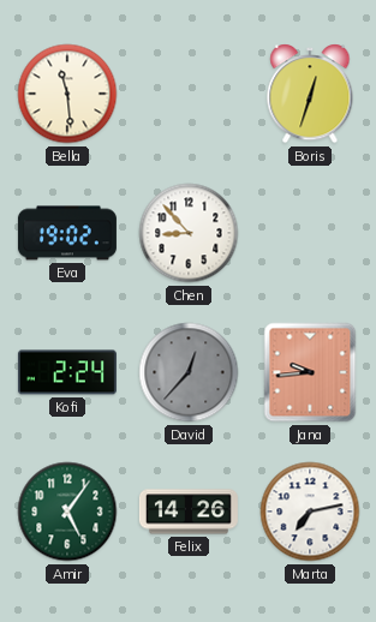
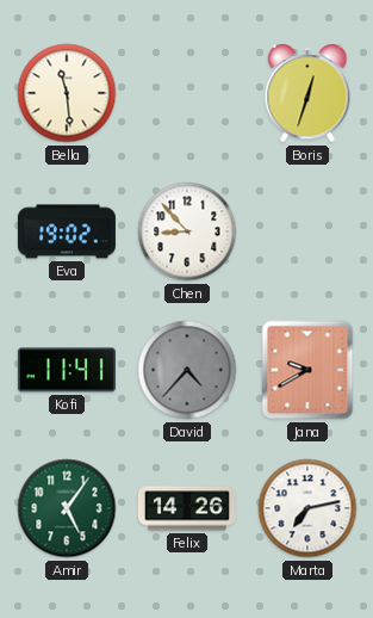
Kofi: 2:24 -> 11:41
David: 12:37 -> 4:37
Jana: 9:44 -> 9:40
